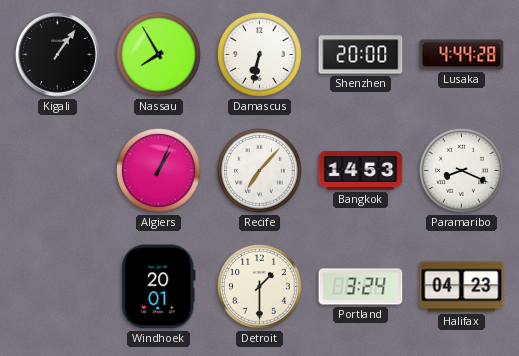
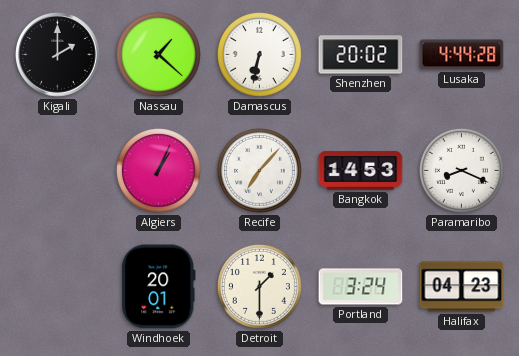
Kigali: 1:06 -> 2:00
Nassau: 7:55 -> 1:22
Shenzhen: 20:00 -> 20:02
